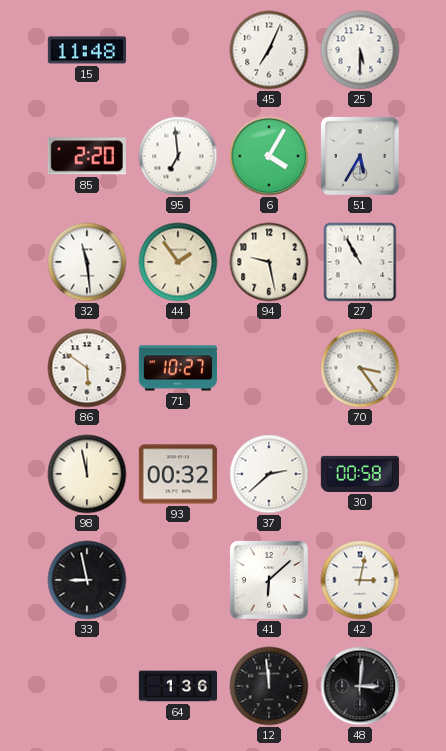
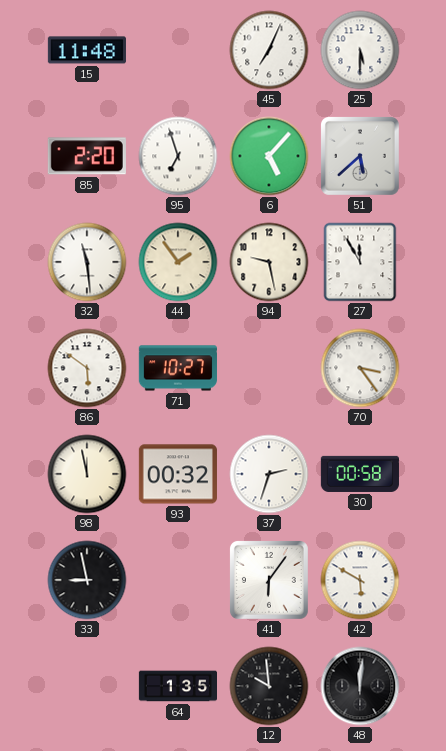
95: 6:59 -> 6:57
6: 4:05 -> 5:07
51: 5:35 -> 5:38
27: 10:55 -> 11:55
37: 2:38 -> 2:33
41: 6:08 -> 6:06
42: 3:02 -> 5:50
64: 1:36 -> 1:35
12: 11:59 -> 9:59
48: 3:01 -> 12:01
